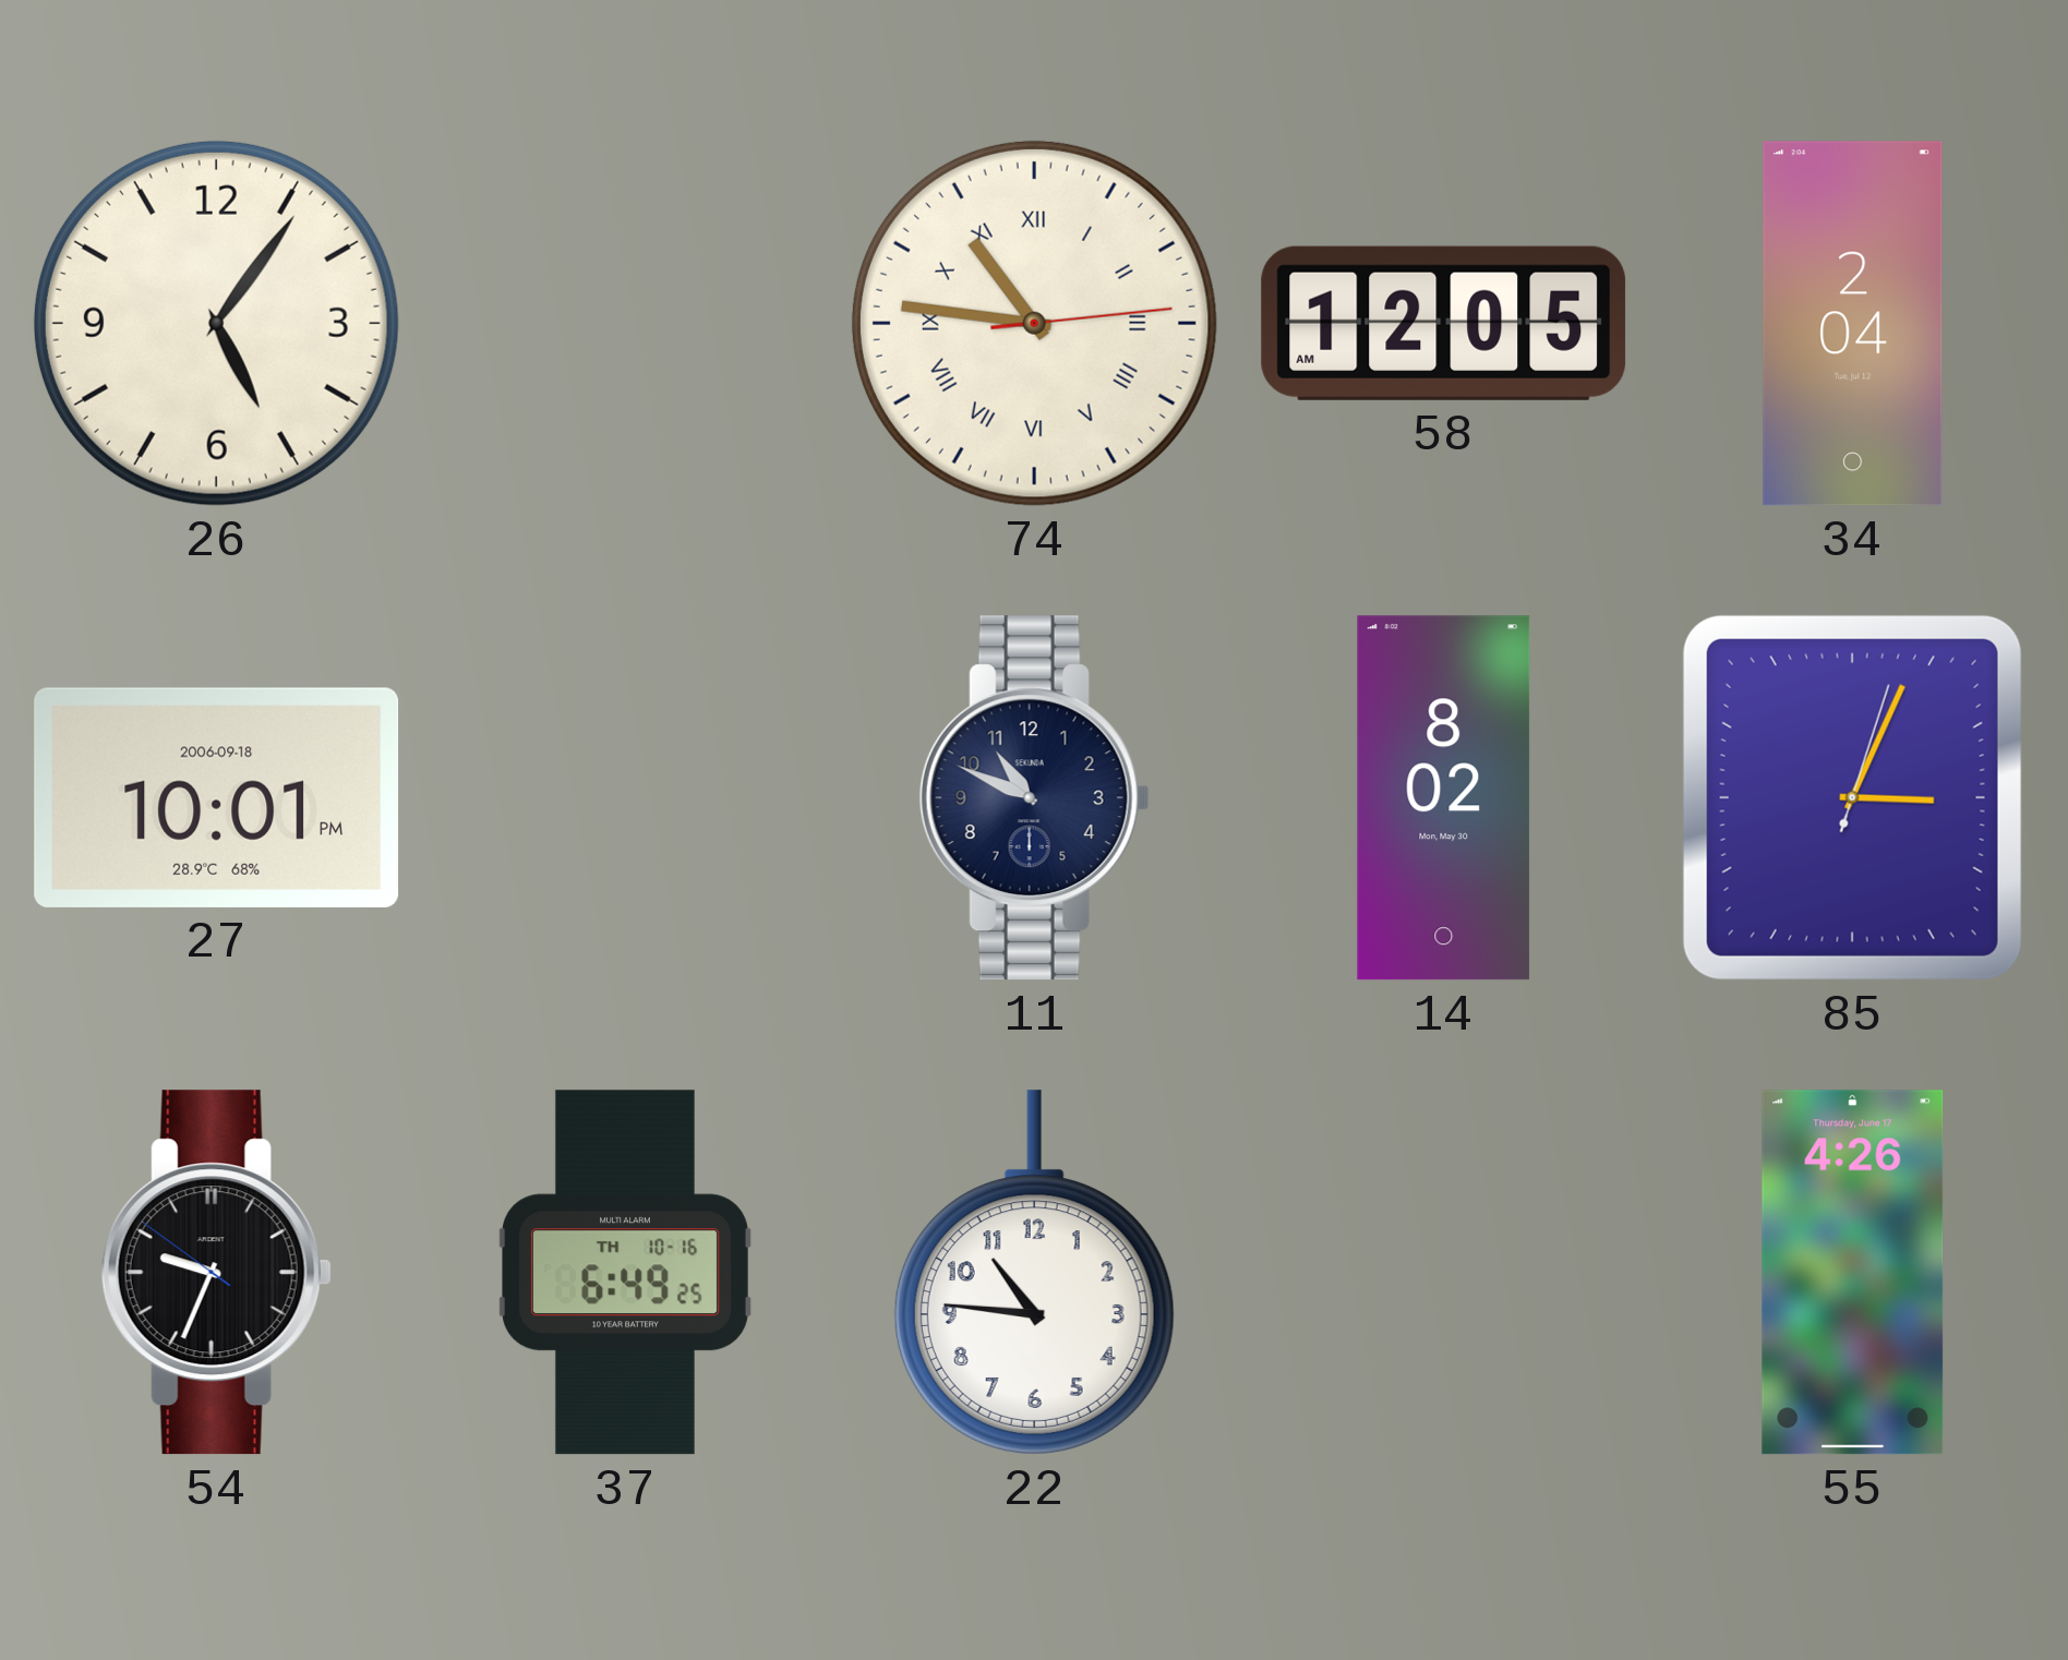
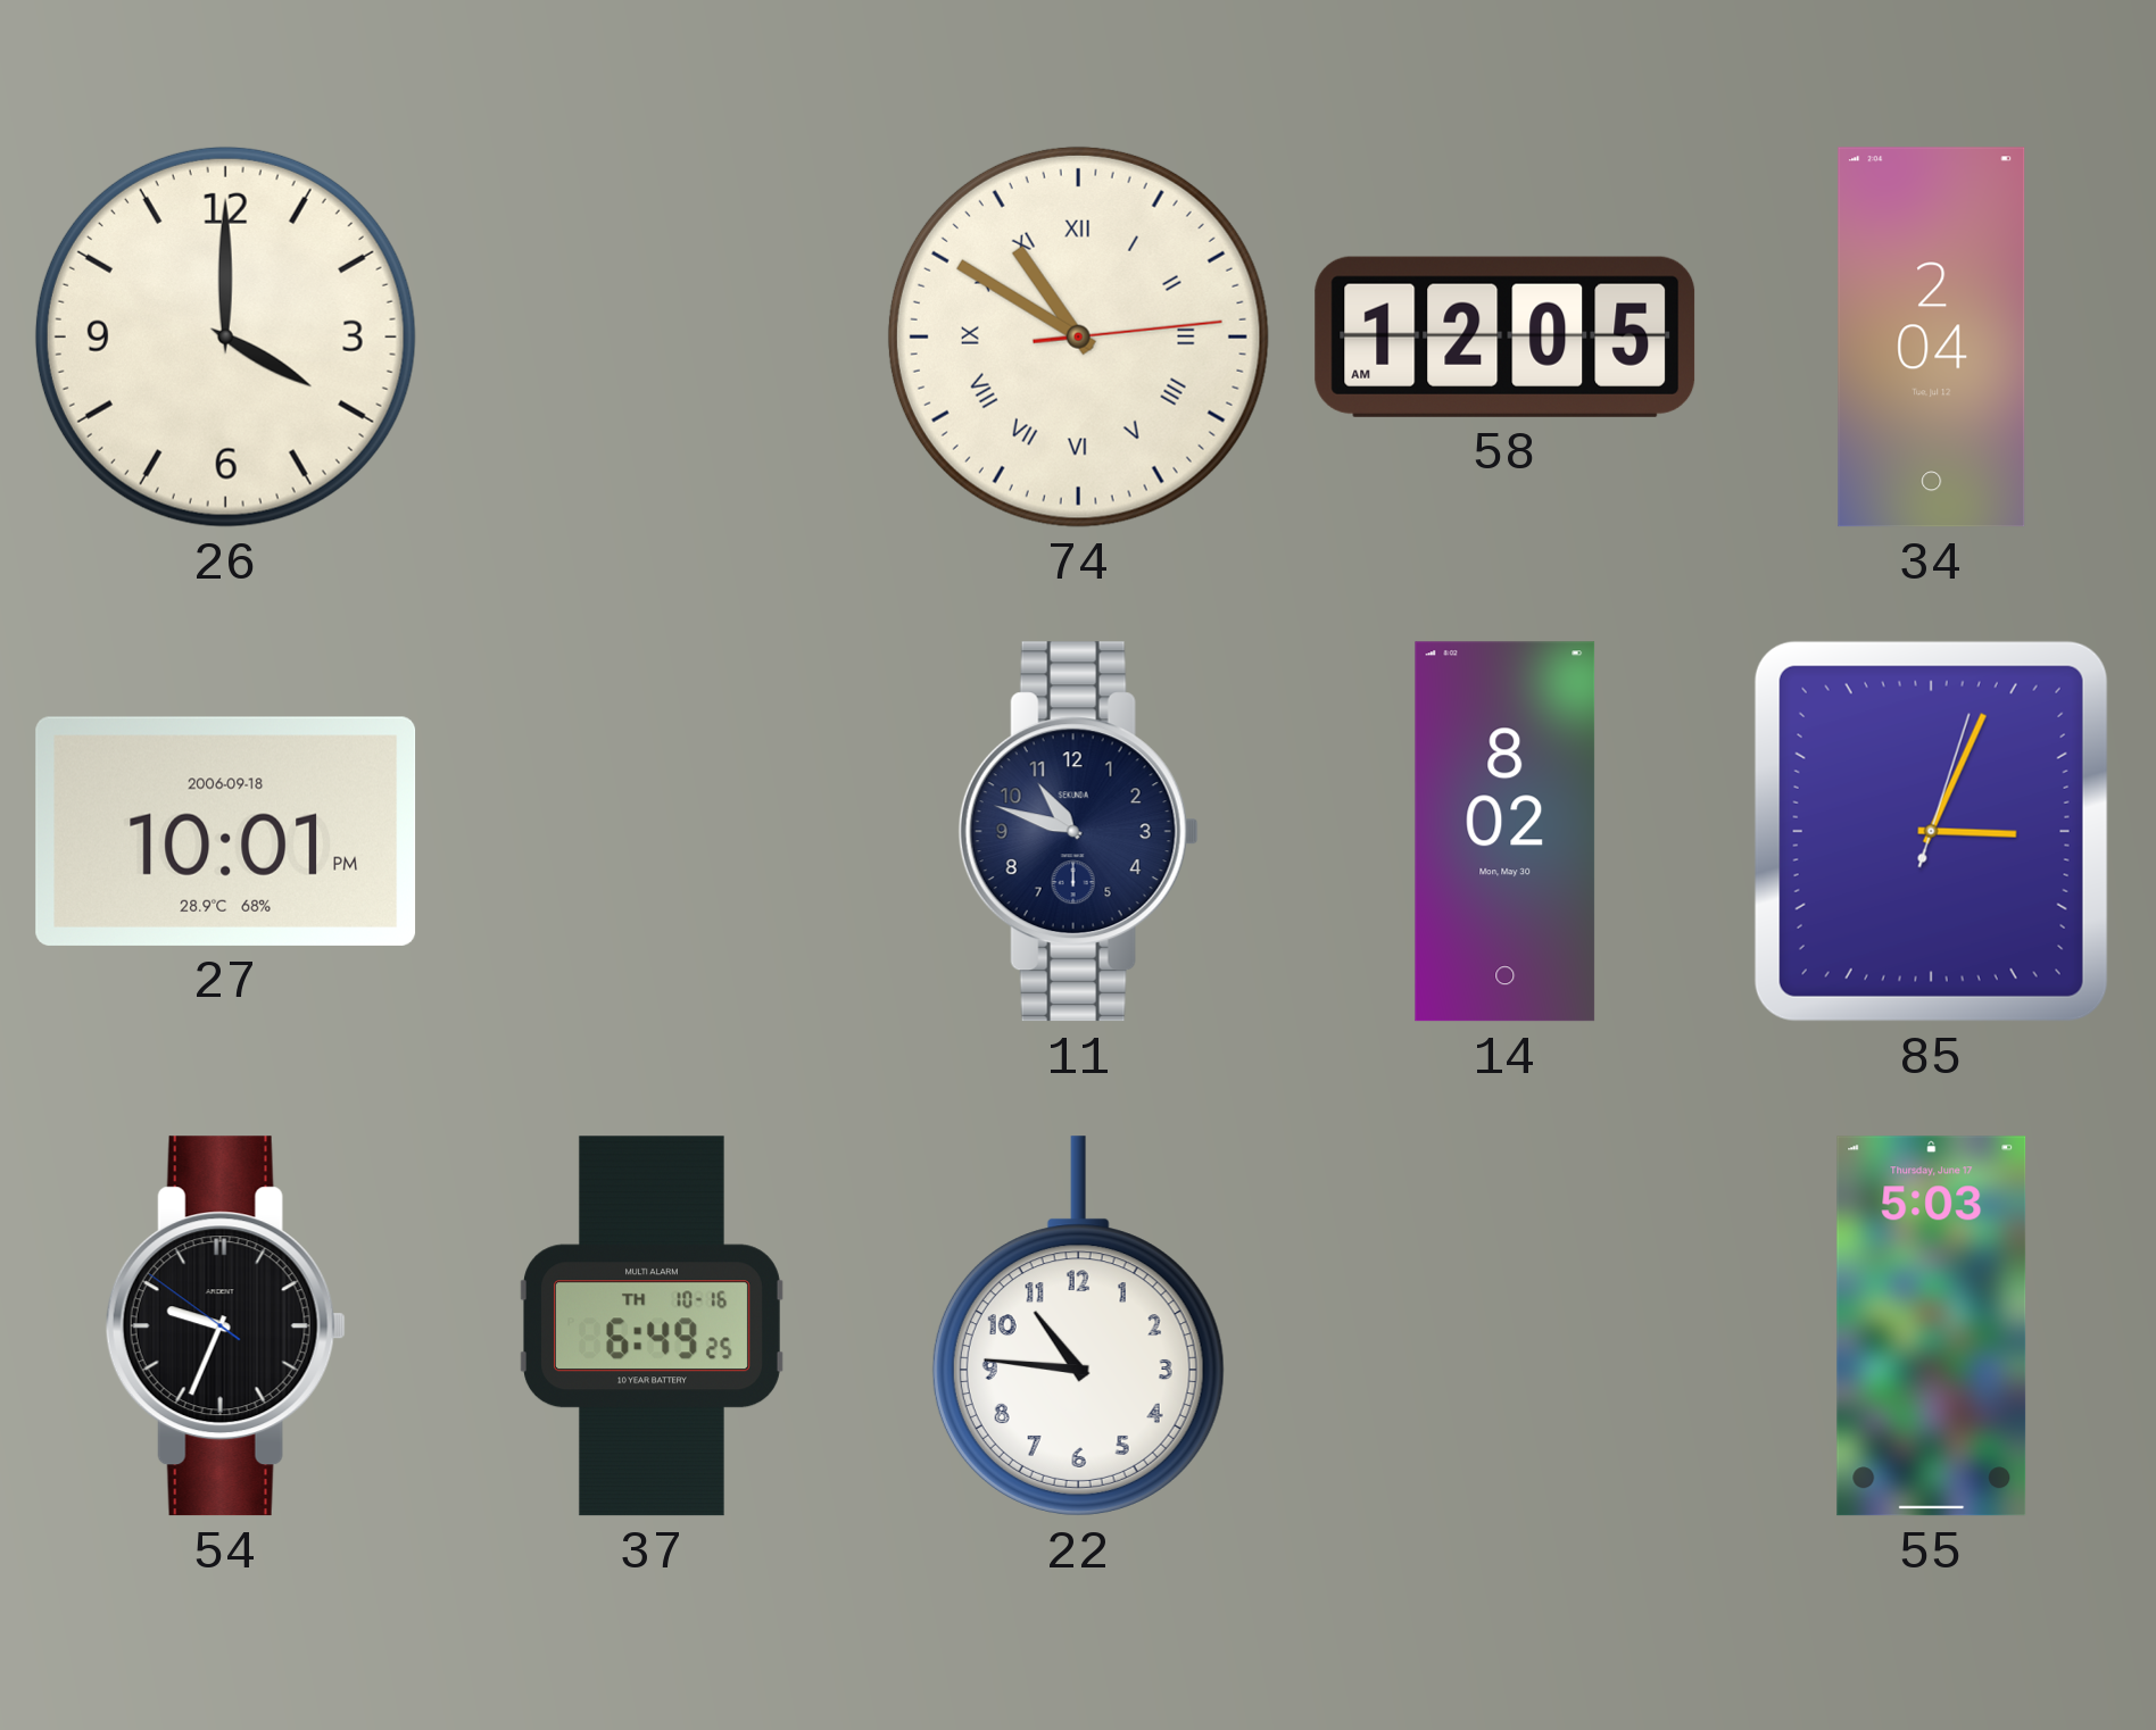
26: 5:06 -> 4:00
74: 10:46 -> 10:50
11: 10:49 -> 10:48
55: 4:26 -> 5:03
